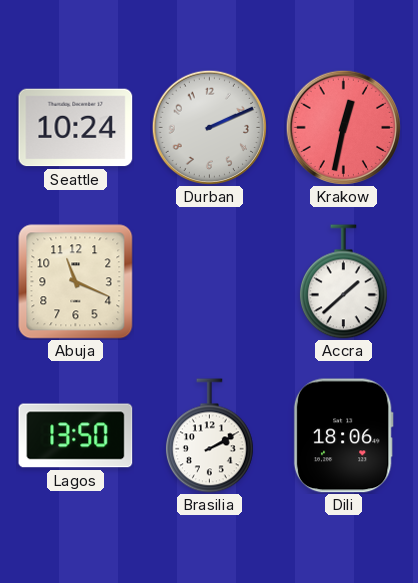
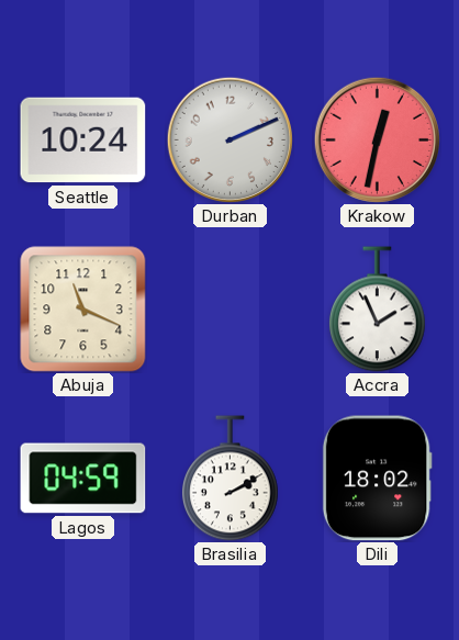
Accra: 1:38 -> 1:56
Lagos: 13:50 -> 04:59
Dili: 18:06 -> 18:02
